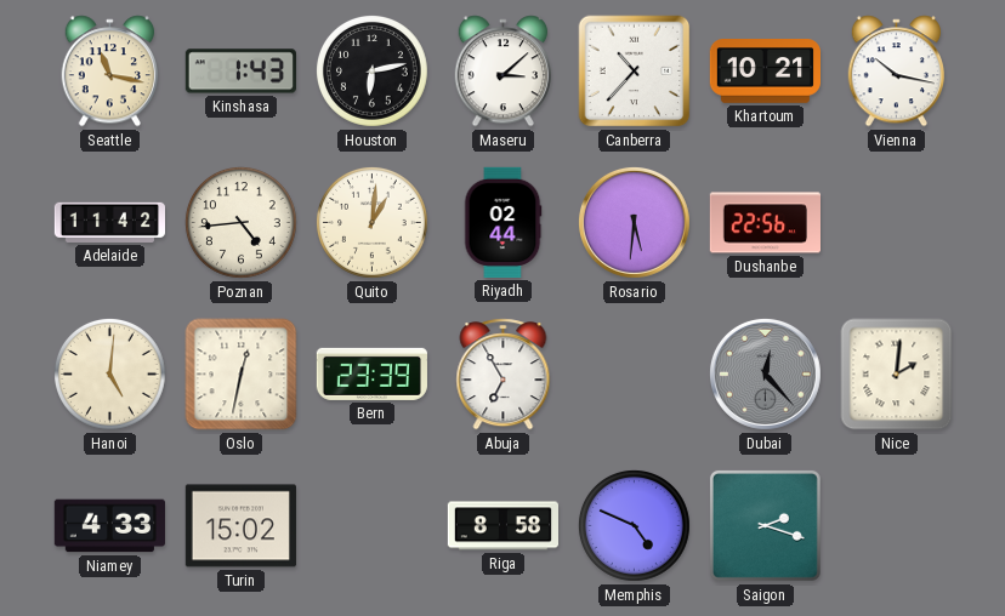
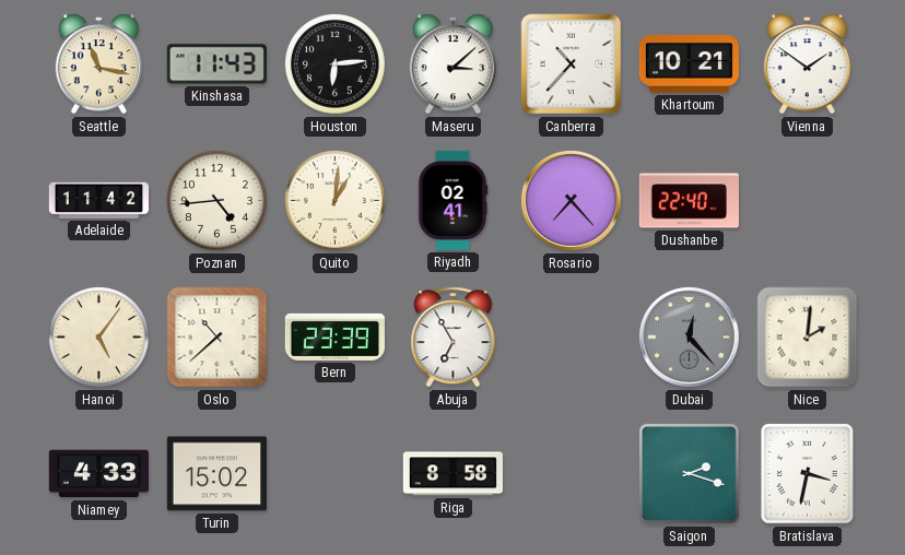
Kinshasa: 1:43 -> 11:43
Houston: 6:13 -> 6:14
Vienna: 10:17 -> 1:51
Riyadh: 02:44 -> 02:41
Rosario: 5:31 -> 7:23
Dushanbe: 22:56 -> 22:40
Hanoi: 5:01 -> 5:06
Oslo: 12:32 -> 10:38
Memphis: 4:49 -> none
Bratislava: none -> 3:32
